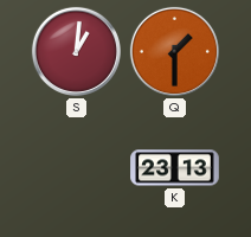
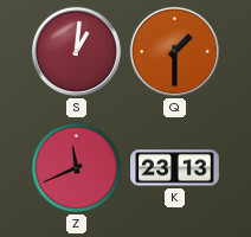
Z: none -> 11:41
